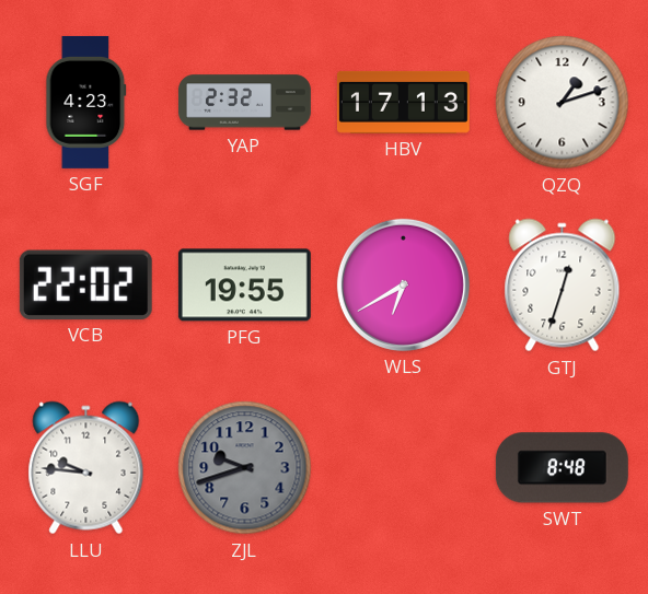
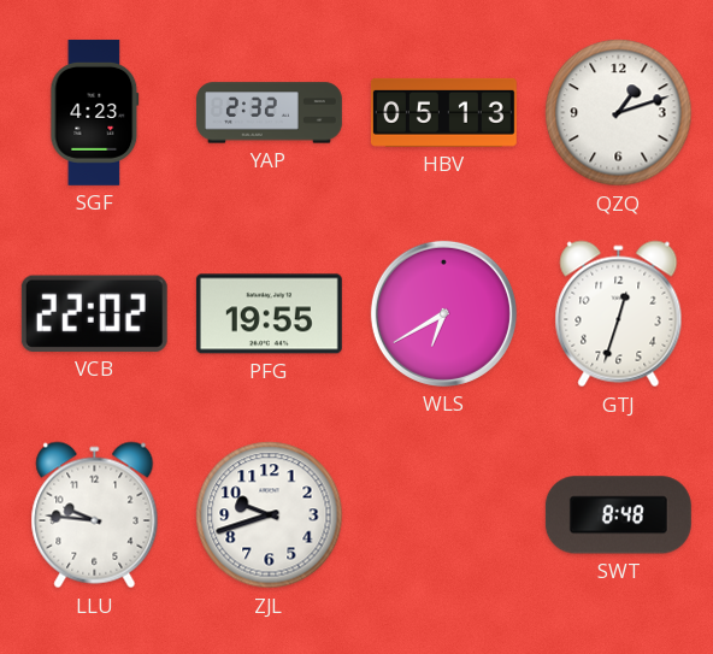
HBV: 17:13 -> 05:13
ZJL dial: grey -> white
